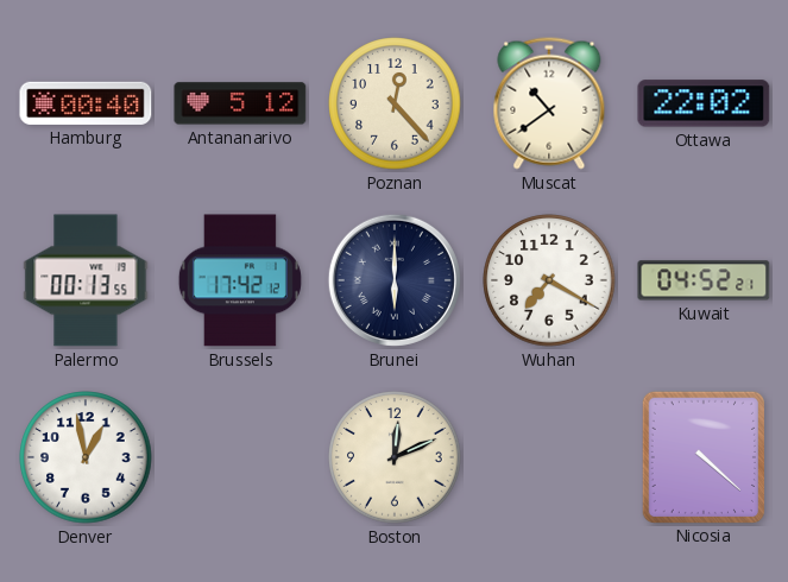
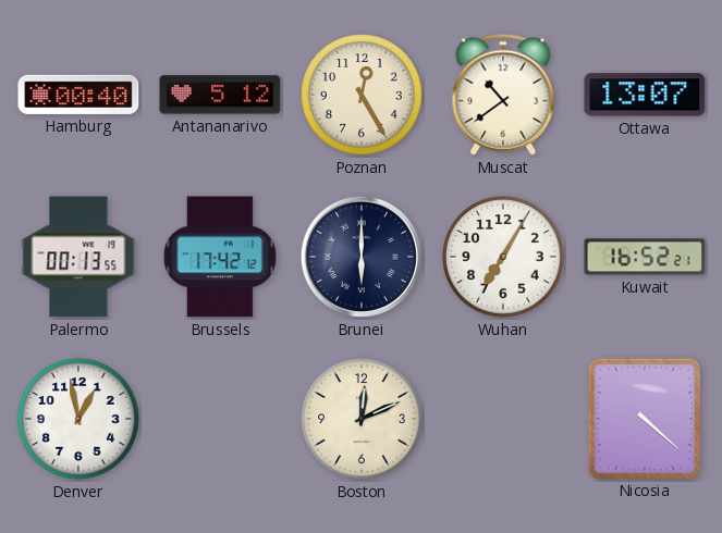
Poznan: 12:23 -> 12:25
Ottawa: 22:02 -> 13:07
Wuhan: 7:20 -> 7:05
Kuwait: 04:52 -> 16:52
